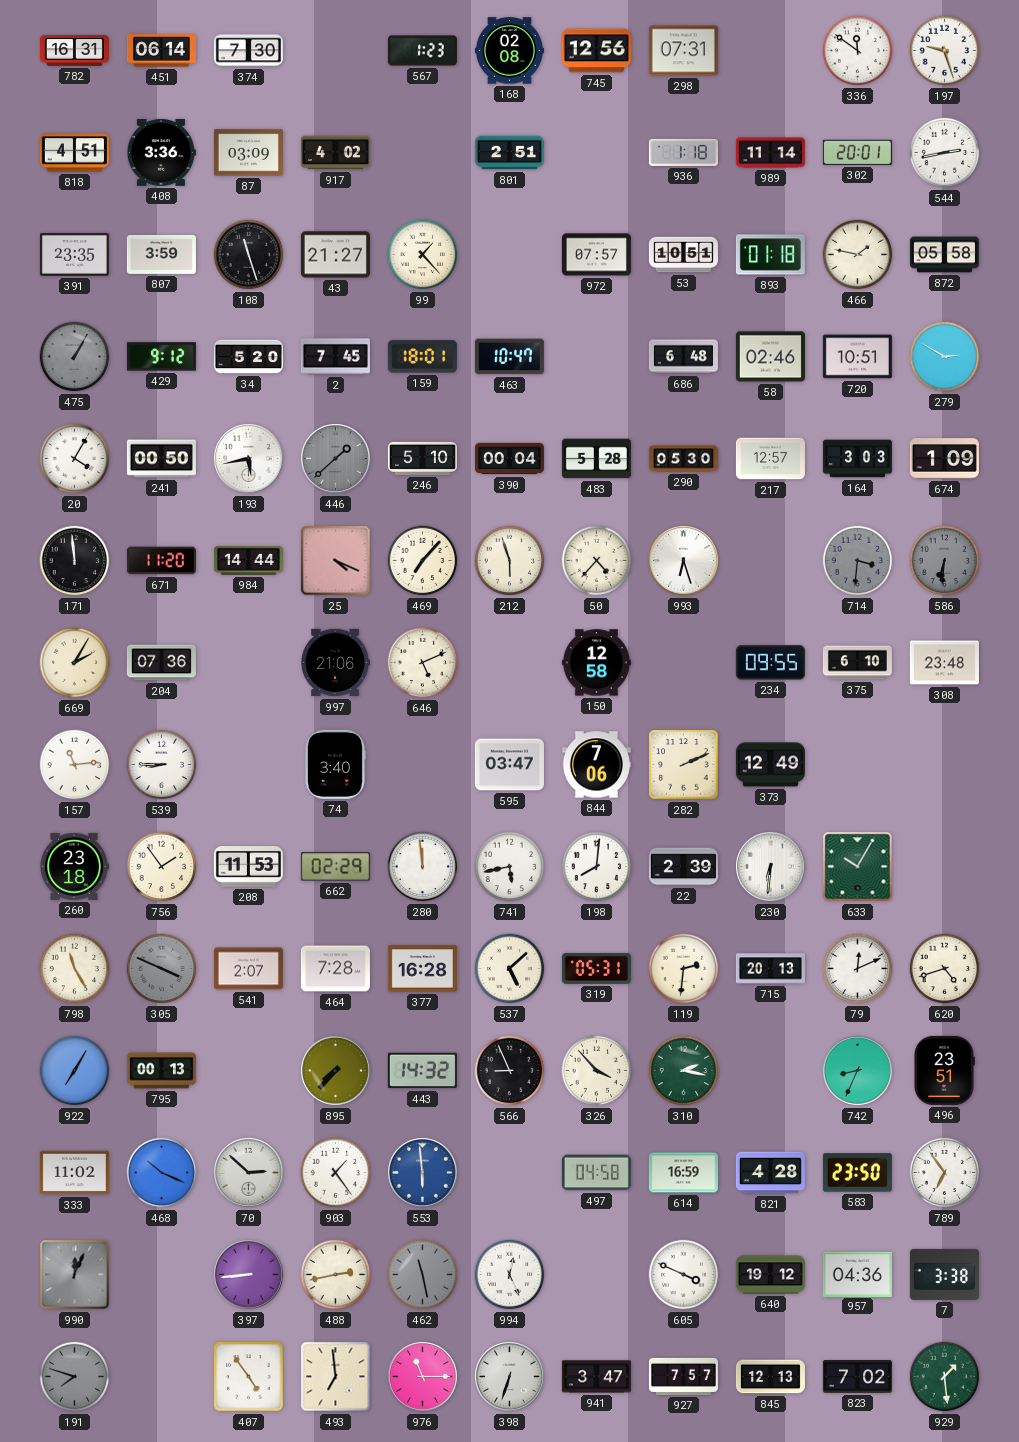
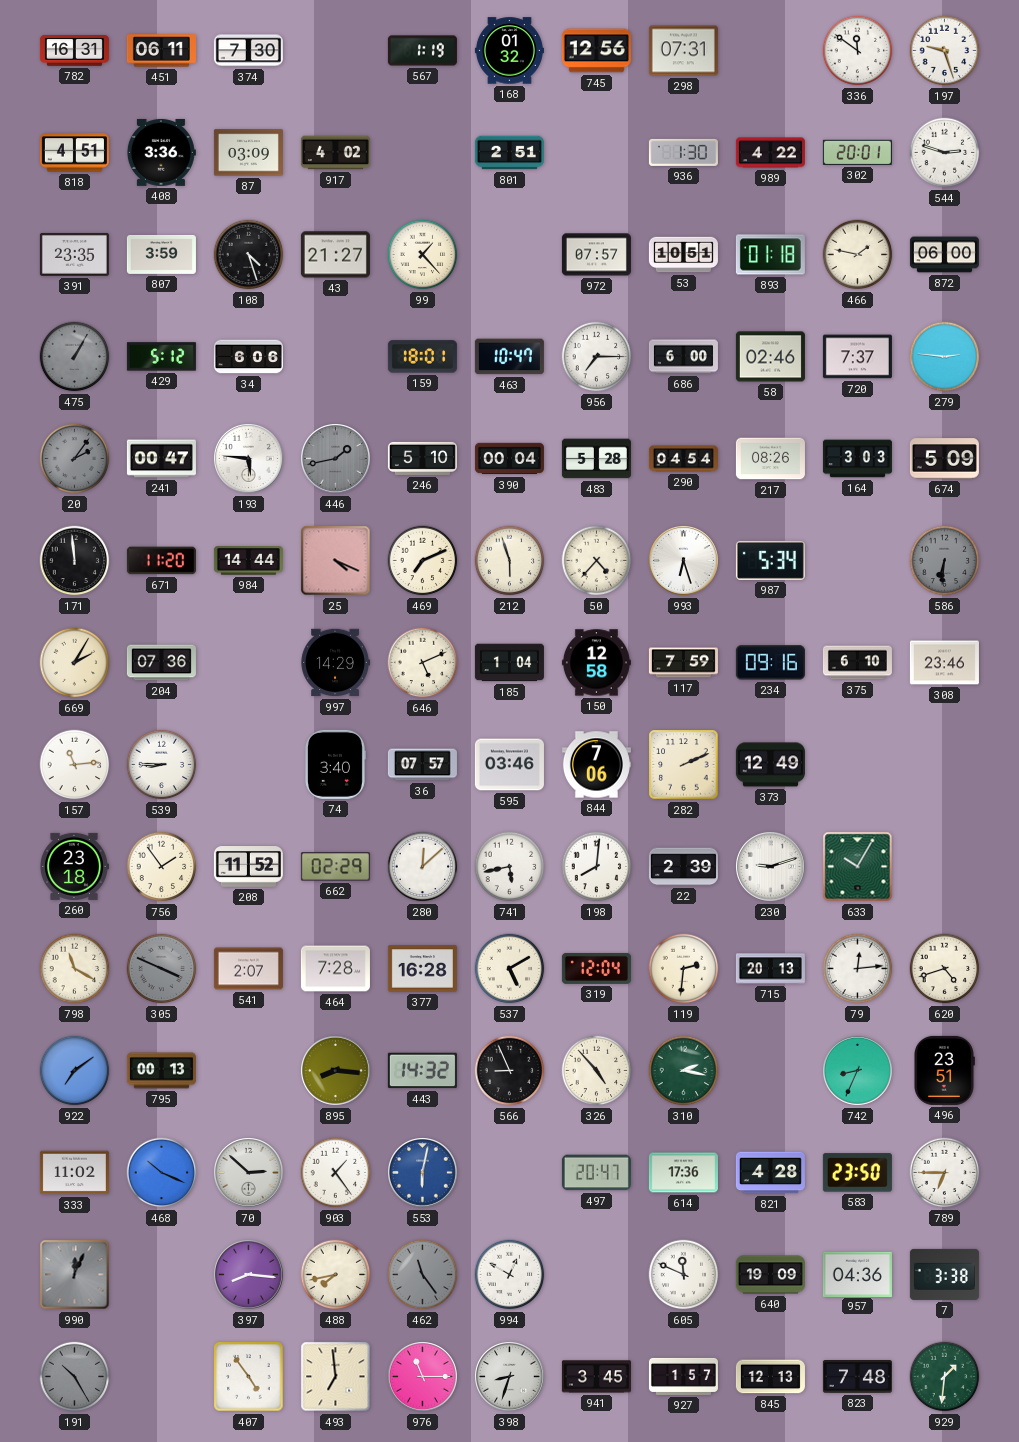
451: 06:14 -> 06:11
567: 1:23 -> 1:19
168: 02:08 -> 01:32
936: 1:18 -> 1:30
989: 11:14 -> 4:22
544: 2:43 -> 2:48
108: 11:27 -> 4:27
872: 05:58 -> 06:00
429: 9:12 -> 5:12
34: 5:20 -> 6:06
2: 7:45 -> none
956: none -> 7:15
686: 6:48 -> 6:00
720: 10:51 -> 7:37
279: 2:50 -> 2:46
20: 4:05 -> 2:06
20 dial: white -> grey
241: 00:50 -> 00:47
193: 5:43 -> 5:46
446: 1:38 -> 1:43
290: 05:30 -> 04:54
217: 12:57 -> 08:26
674: 1:09 -> 5:09
469: 7:07 -> 7:11
987: none -> 5:34
714: 3:31 -> none
997: 21:06 -> 14:29
185: none -> 1:04
117: none -> 7:59
234: 09:55 -> 09:16
308: 23:48 -> 23:46
36: none -> 07:57
595: 03:47 -> 03:46
208: 11:53 -> 11:52
280: 11:59 -> 12:08
230: 6:31 -> 9:12
798: 11:25 -> 11:20
537: 5:08 -> 5:10
319: 05:31 -> 12:04
79: 12:11 -> 12:14
922: 7:05 -> 7:09
895: 7:37 -> 8:16
326: 3:53 -> 4:53
553: 5:59 -> 6:02
497: 04:58 -> 20:47
614: 16:59 -> 17:36
789: 6:54 -> 6:45
397: 8:44 -> 8:16
488: 2:43 -> 7:43
462: 11:28 -> 11:24
994: 12:26 -> 12:50
605: 3:49 -> 11:49
640: 19:12 -> 19:09
191: 7:48 -> 10:25
398: 6:33 -> 8:33
941: 3:47 -> 3:45
927: 7:57 -> 1:57
823: 7:02 -> 7:48
929: 1:29 -> 1:31
